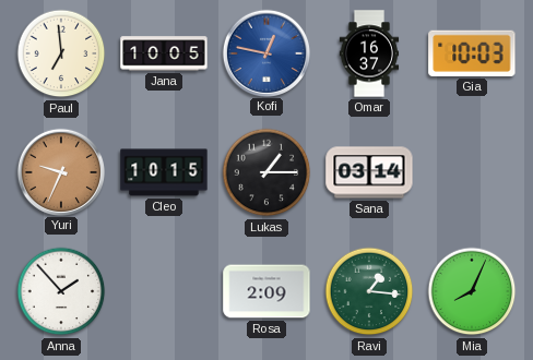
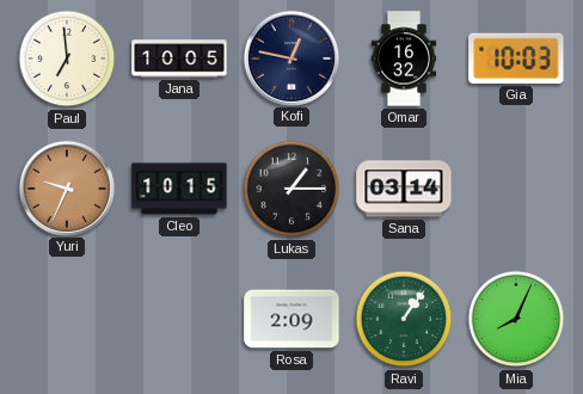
Kofi dial: blue -> navy
Omar: 16:37 -> 16:32
Anna: 1:53 -> none
Ravi: 1:16 -> 1:06
